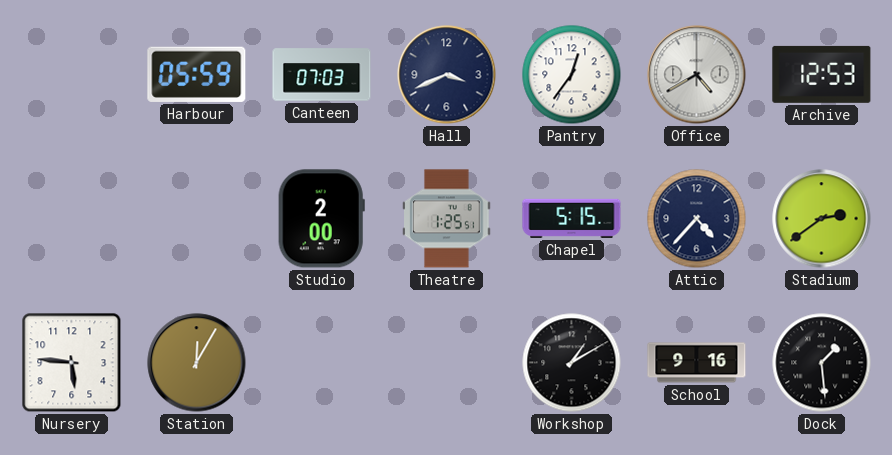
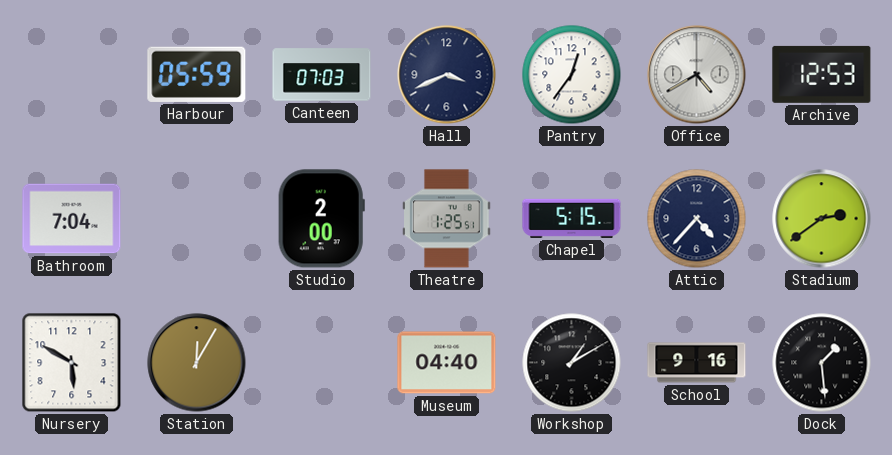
Bathroom: none -> 7:04
Nursery: 5:46 -> 5:50
Museum: none -> 04:40
